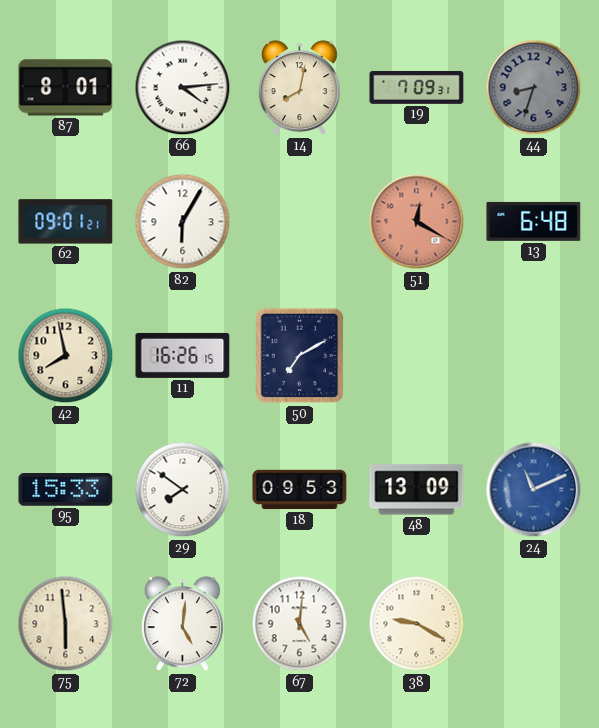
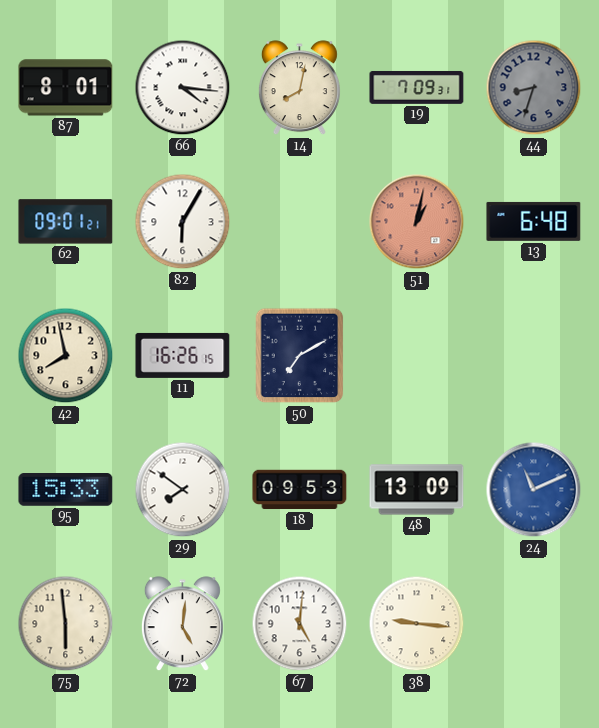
66: 4:14 -> 4:16
51: 12:20 -> 1:02
38: 9:20 -> 9:16
